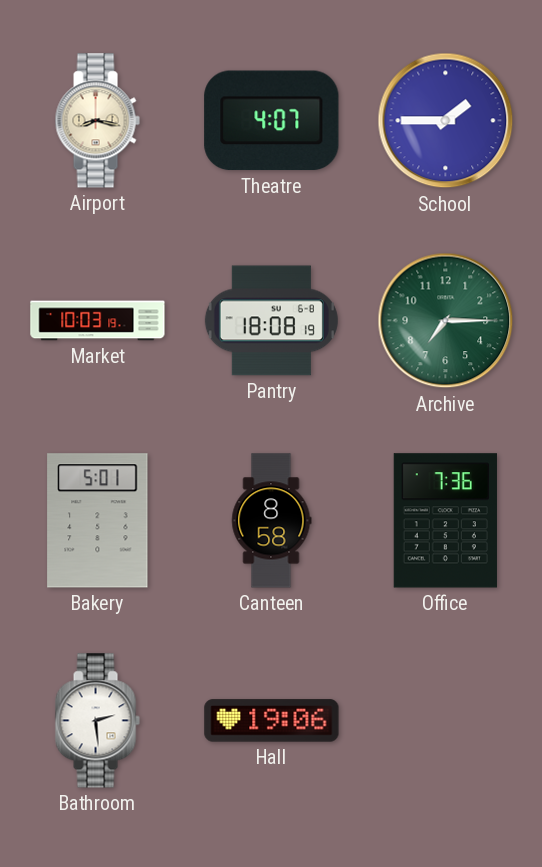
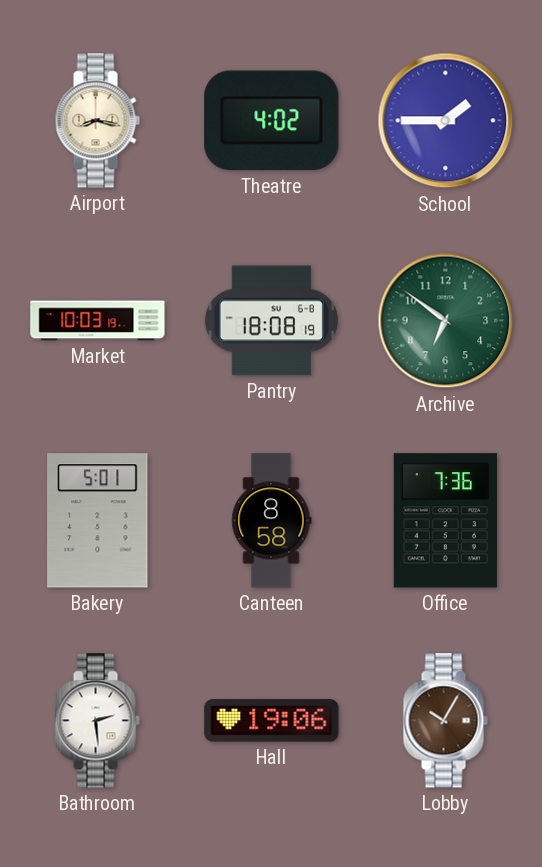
Theatre: 4:07 -> 4:02
Archive: 7:15 -> 6:51
Lobby: none -> 10:05
